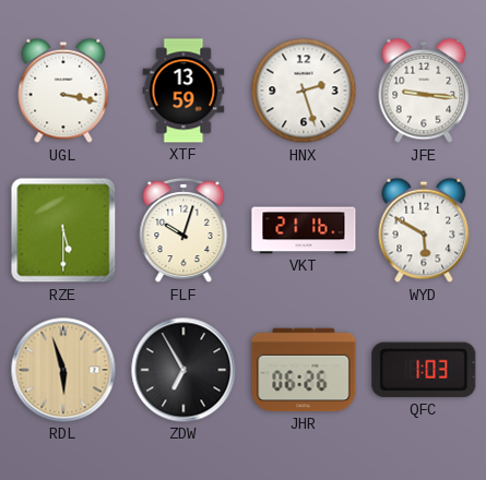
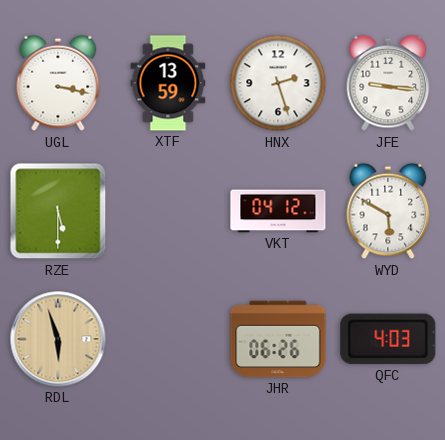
FLF: 10:03 -> none
VKT: 21:16 -> 04:12
ZDW: 6:55 -> none
QFC: 1:03 -> 4:03
